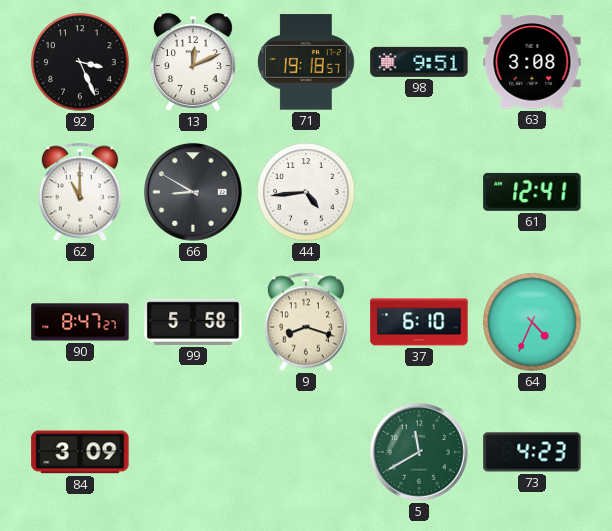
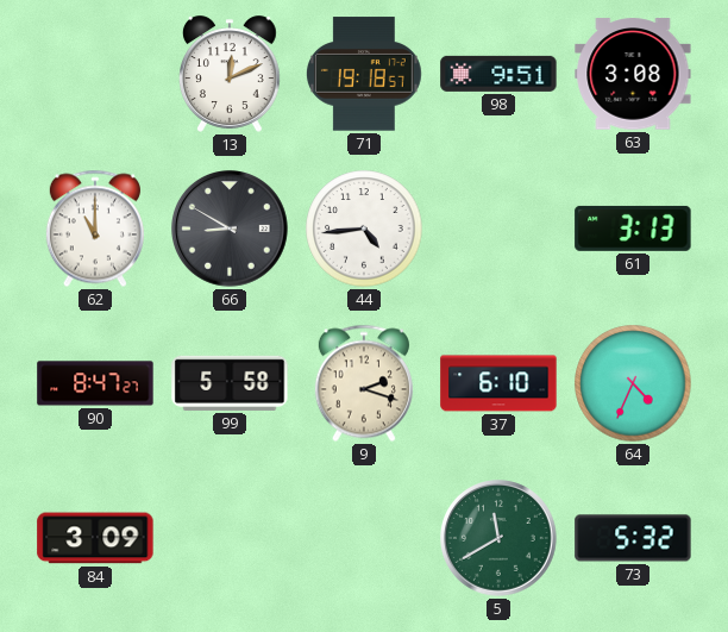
92: 3:26 -> none
61: 12:41 -> 3:13
9: 8:18 -> 2:18
73: 4:23 -> 5:32
